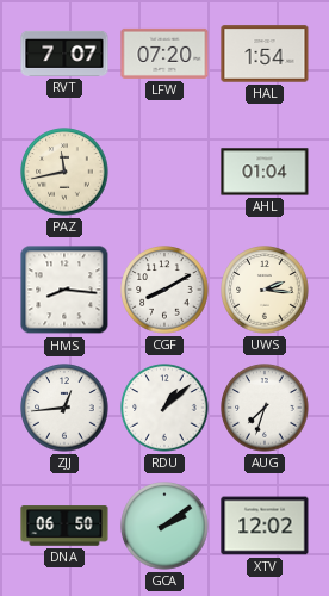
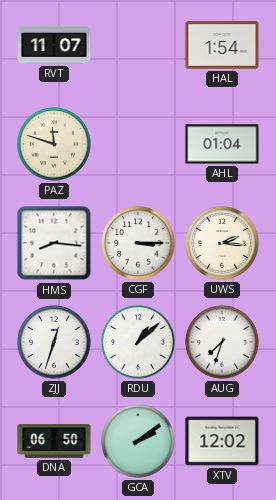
RVT: 7:07 -> 11:07
LFW: 07:20 -> none
PAZ: 11:43 -> 11:48
CGF: 8:10 -> 3:15
ZJJ: 12:44 -> 12:33
